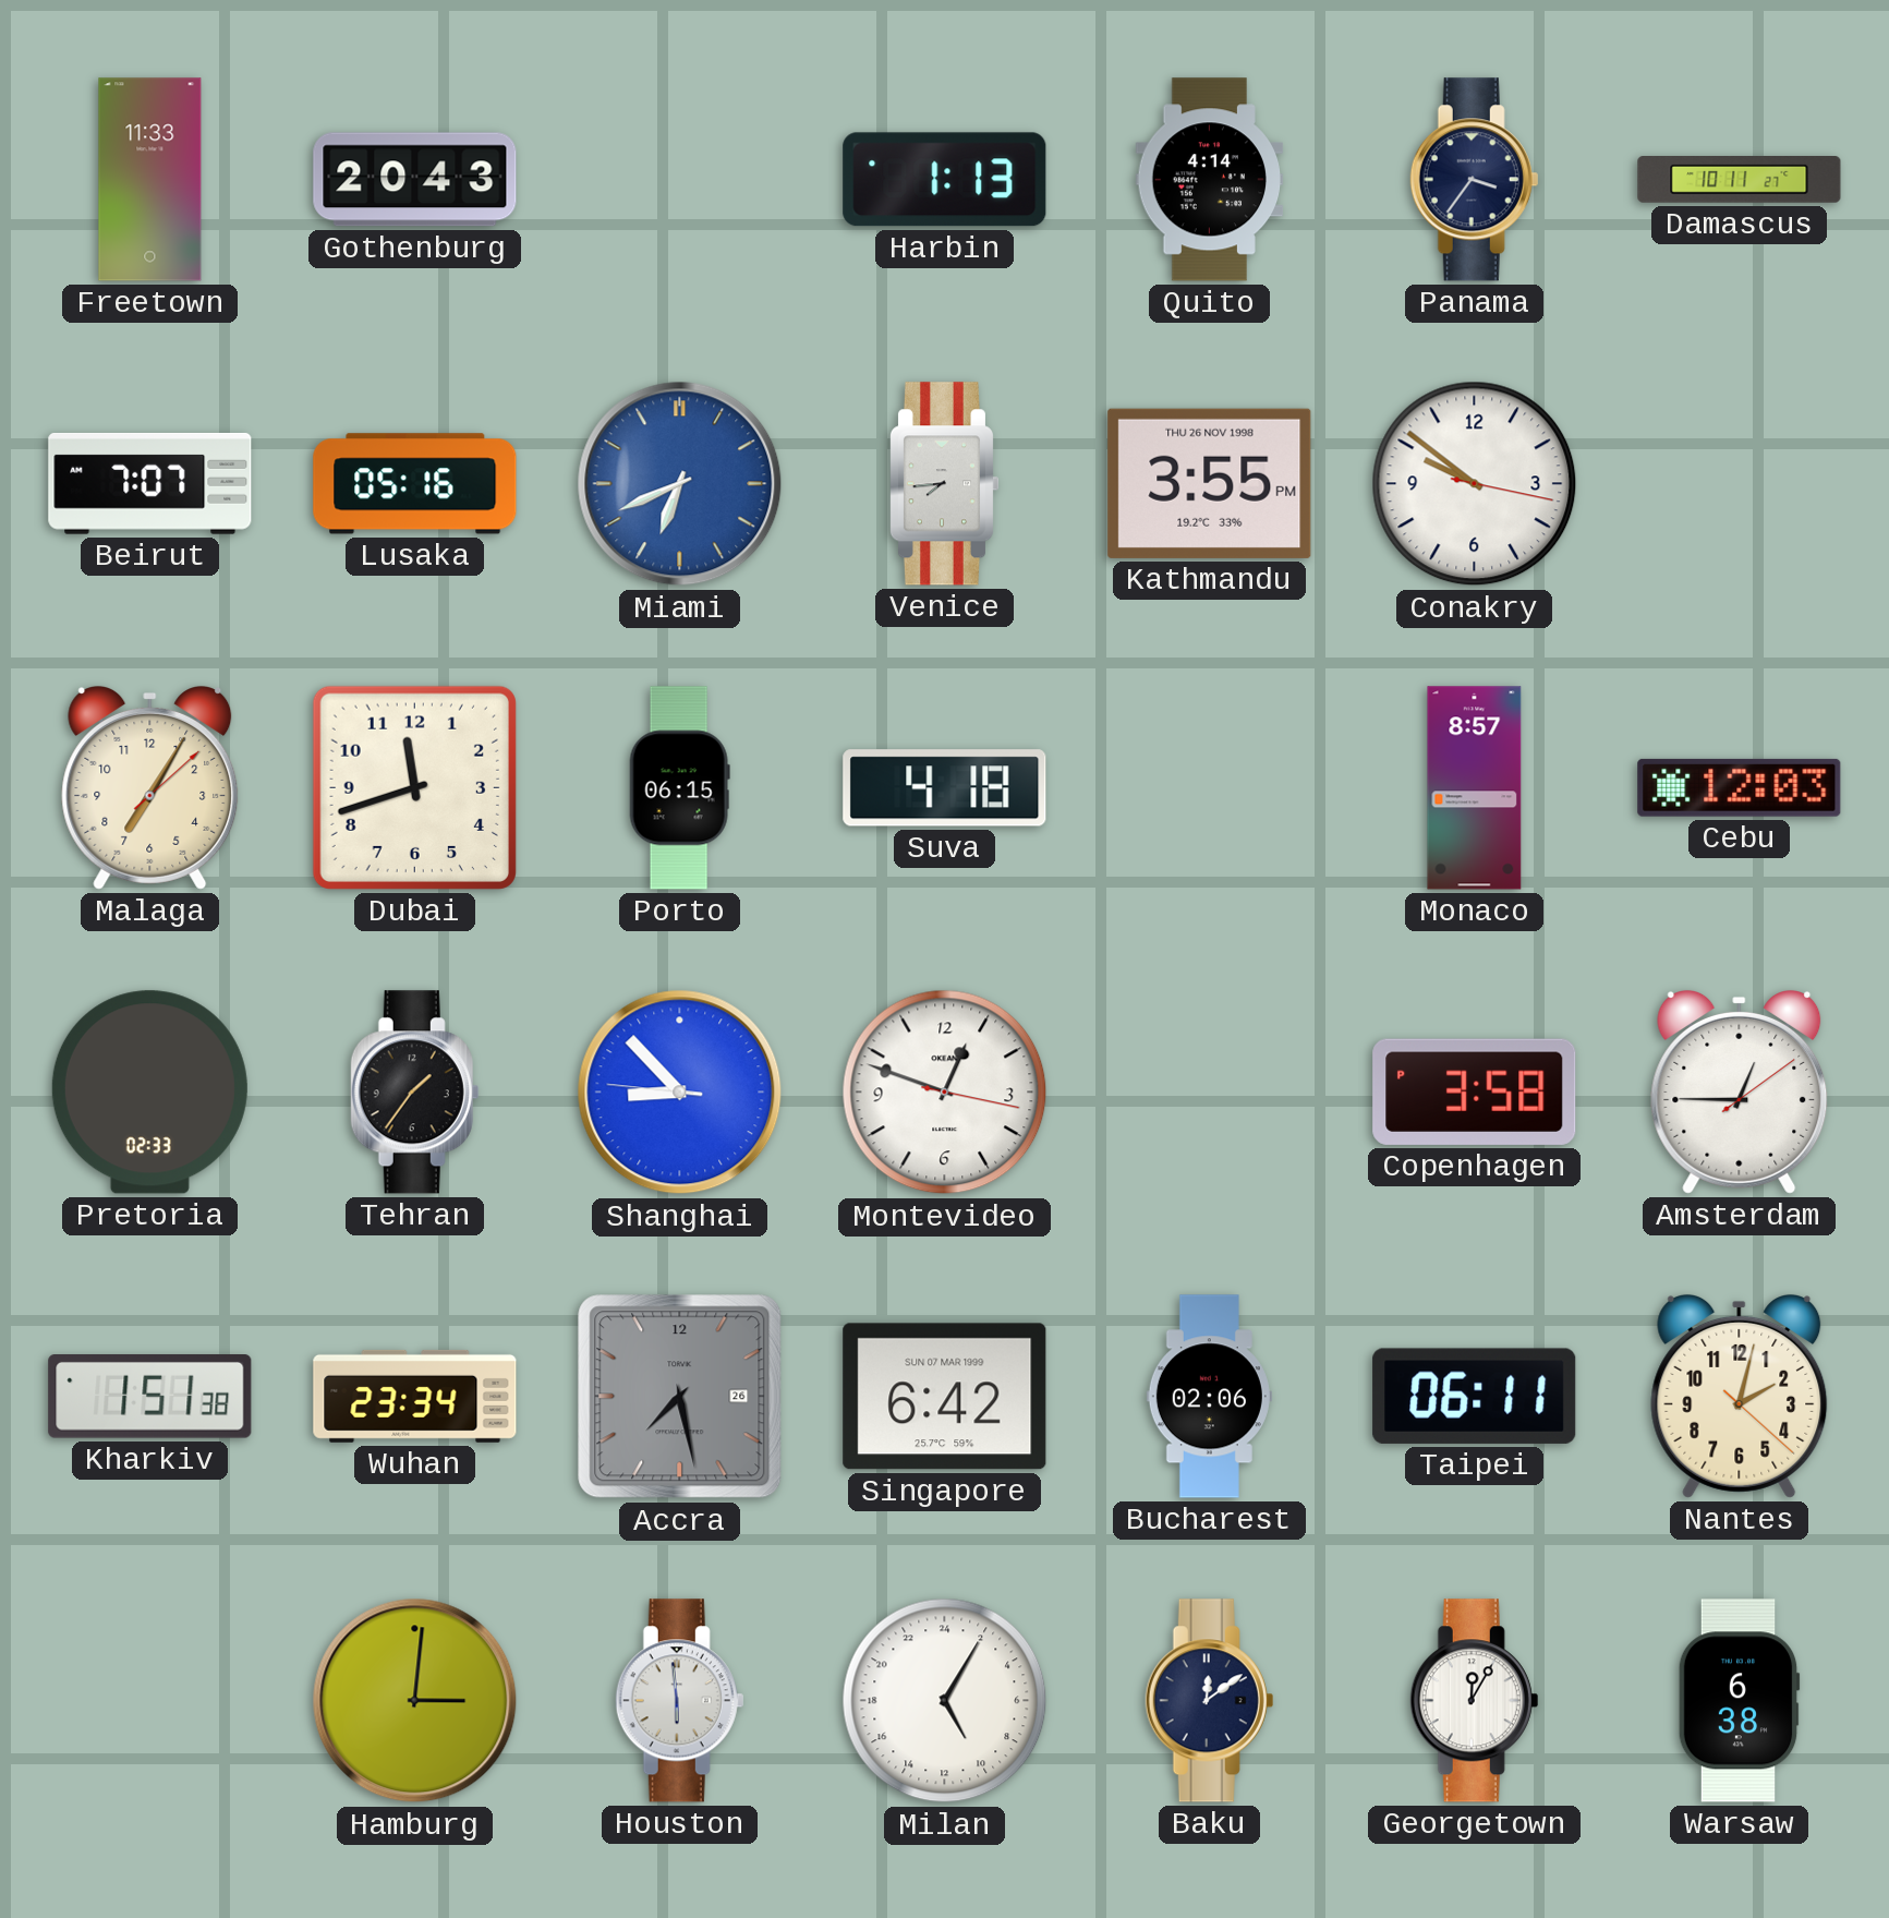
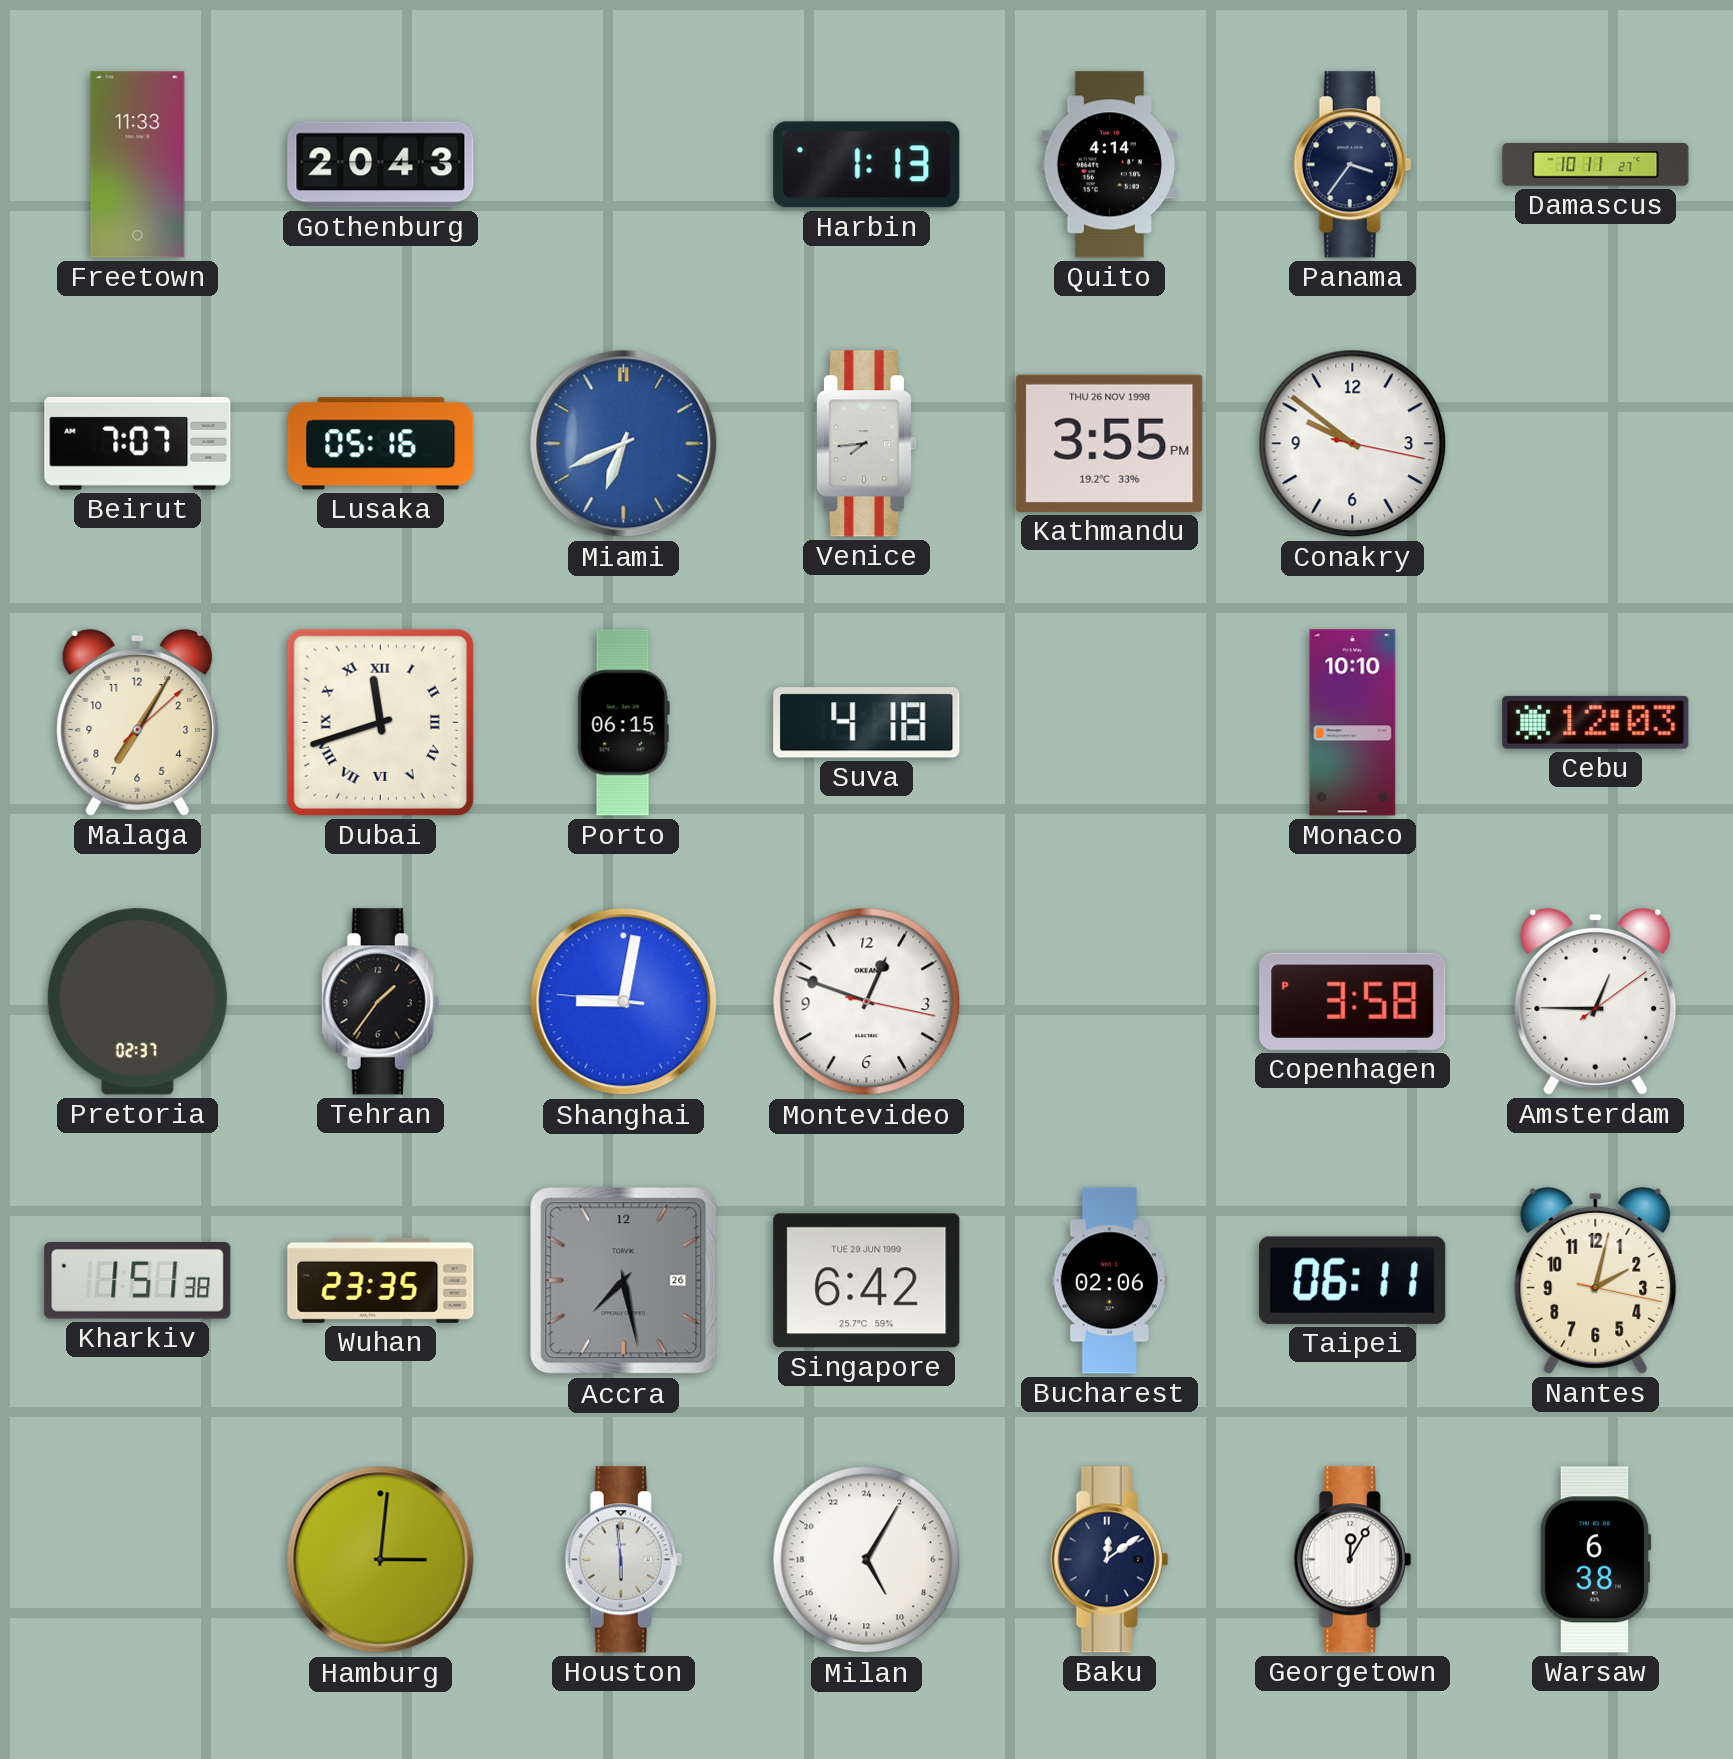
Dubai numerals: Arabic -> Roman
Monaco: 8:57 -> 10:10
Pretoria: 02:33 -> 02:37
Shanghai: 8:52 -> 9:01
Wuhan: 23:34 -> 23:35
Singapore date: SUN 07 MAR 1999 -> TUE 29 JUN 1999
Nantes: 2:02:22 -> 2:02:17
